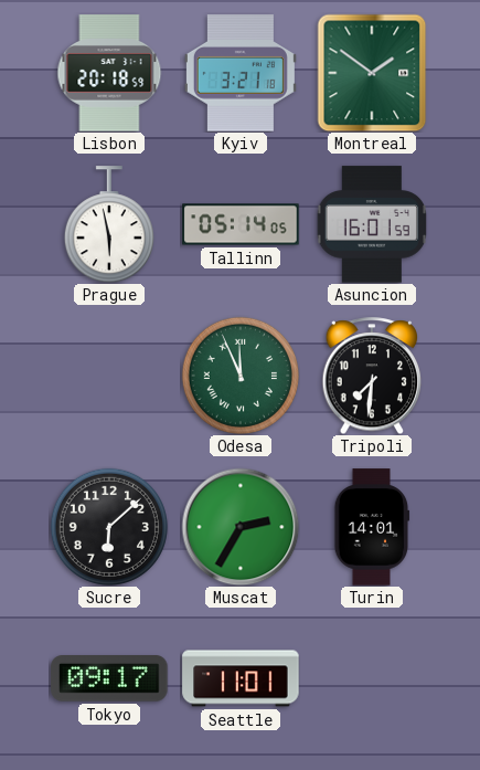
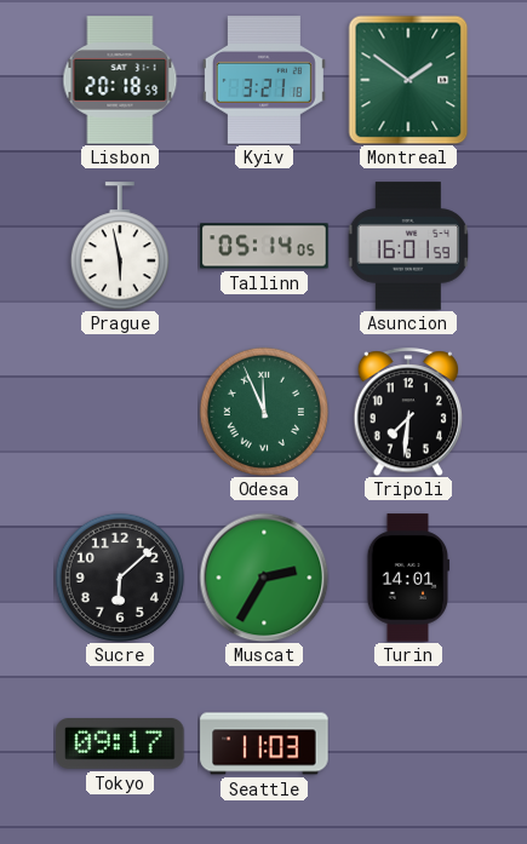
Seattle: 11:01 -> 11:03
